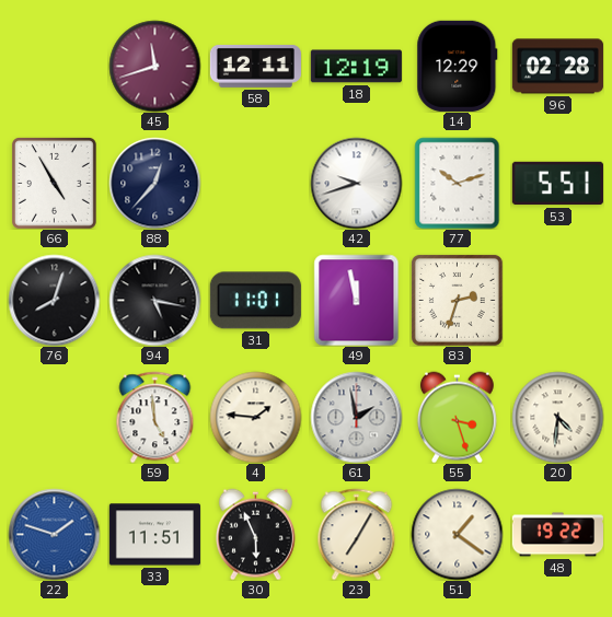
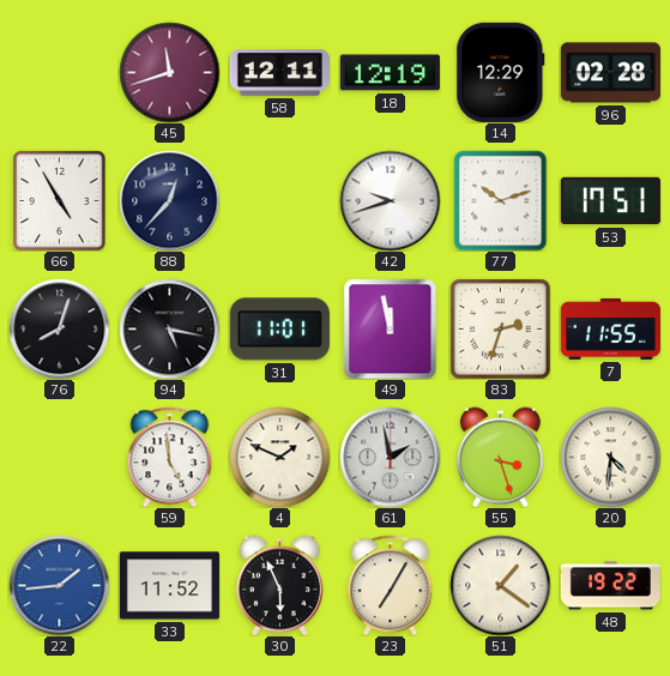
53: 5:51 -> 17:51
7: none -> 11:55
4: 1:46 -> 1:49
22: 1:48 -> 1:44
33: 11:51 -> 11:52
